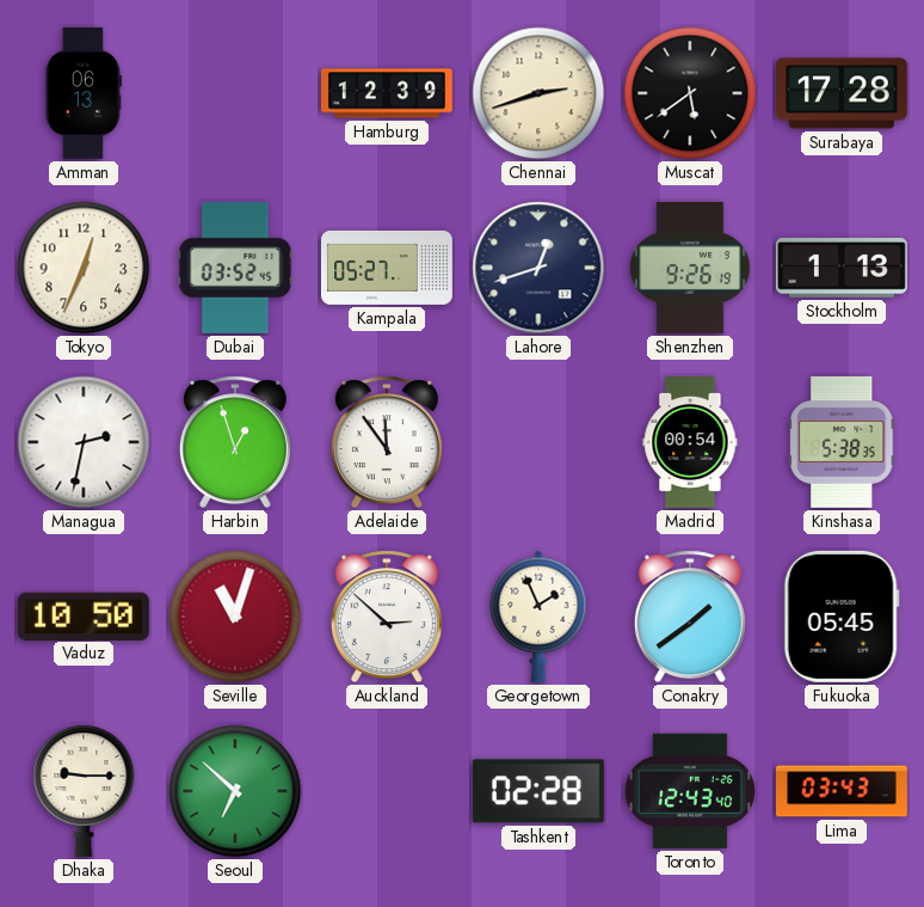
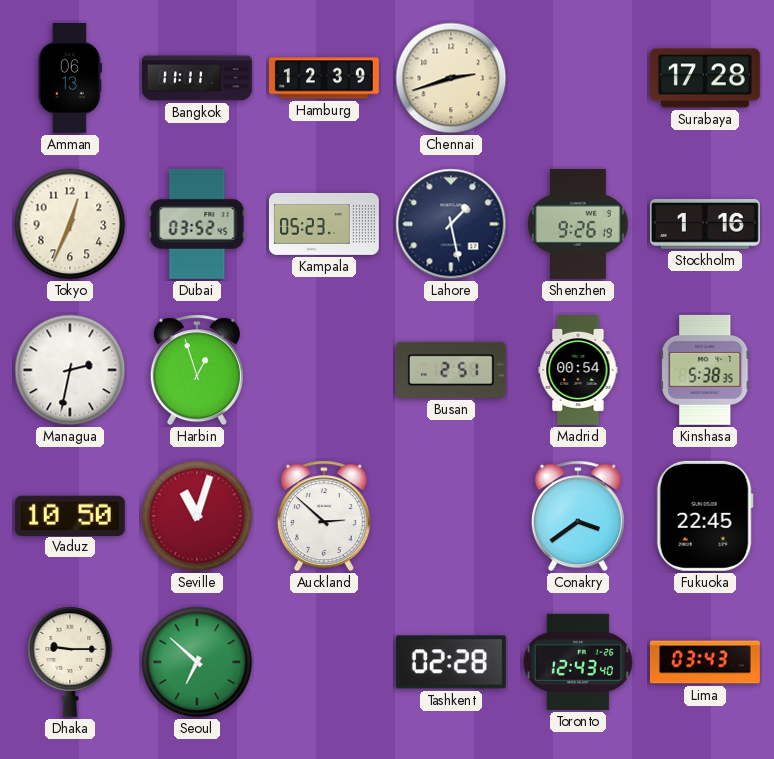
Bangkok: none -> 11:11
Muscat: 5:39 -> none
Kampala: 05:27 -> 05:23
Lahore: 12:42 -> 1:28
Stockholm: 1:13 -> 1:16
Adelaide: 11:54 -> none
Busan: none -> 2:51
Georgetown: 1:56 -> none
Conakry: 1:39 -> 3:39
Fukuoka: 05:45 -> 22:45
